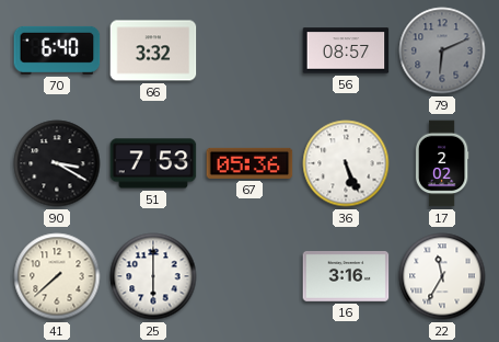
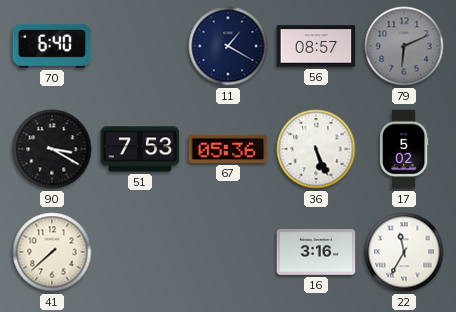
66: 3:32 -> none
11: none -> 1:20
17: 2:02 -> 5:02
25: 6:00 -> none
